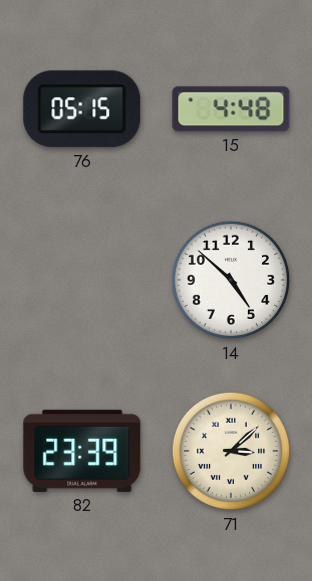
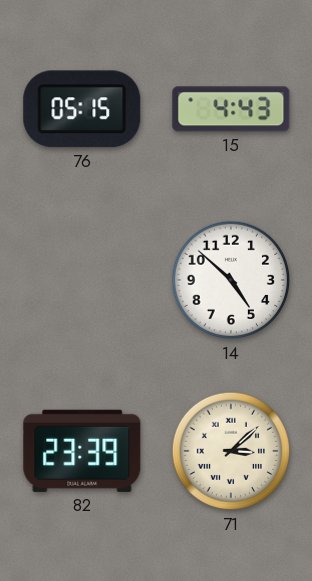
15: 4:48 -> 4:43
